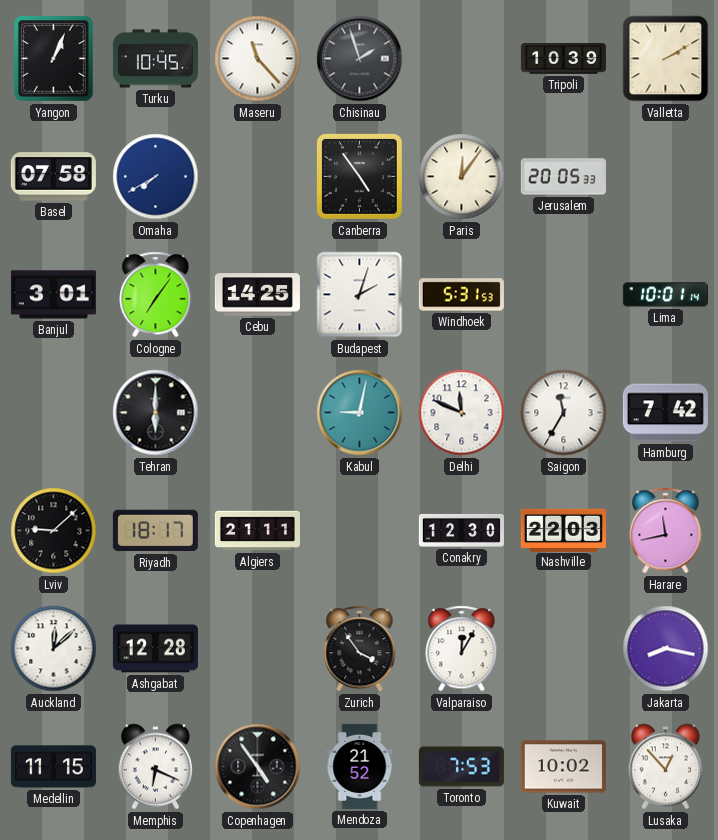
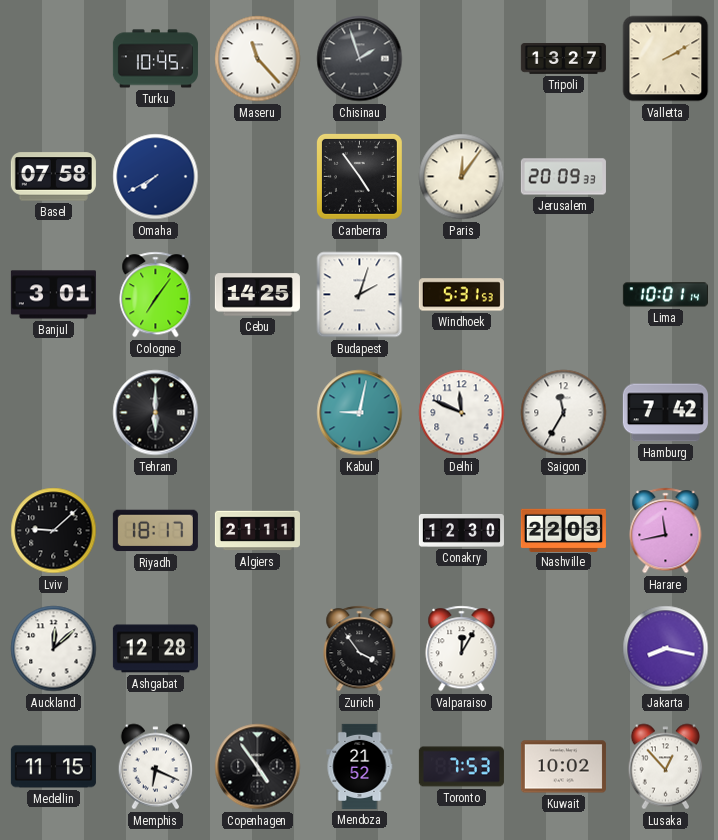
Yangon: 1:04 -> none
Tripoli: 10:39 -> 13:27
Jerusalem: 20:05 -> 20:09
